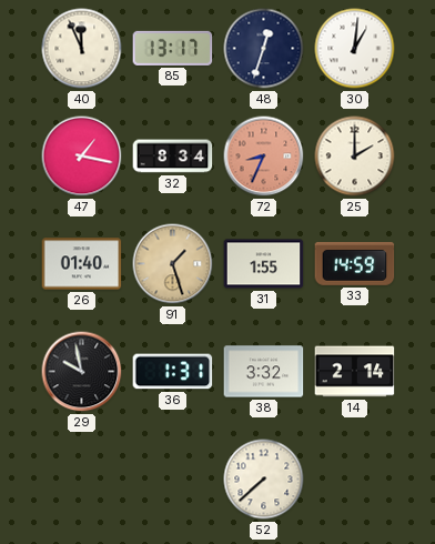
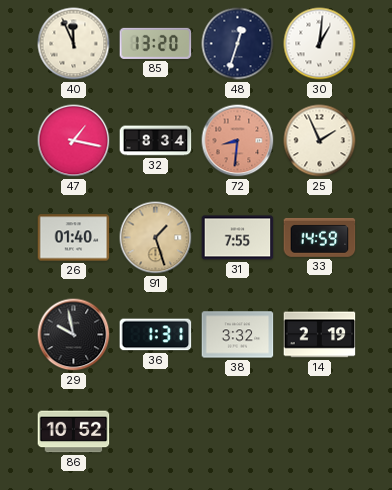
85: 13:17 -> 13:20
72: 8:34 -> 8:31
25: 2:00 -> 1:56
31: 1:55 -> 7:55
14: 2:14 -> 2:19
86: none -> 10:52
52: 7:38 -> none
